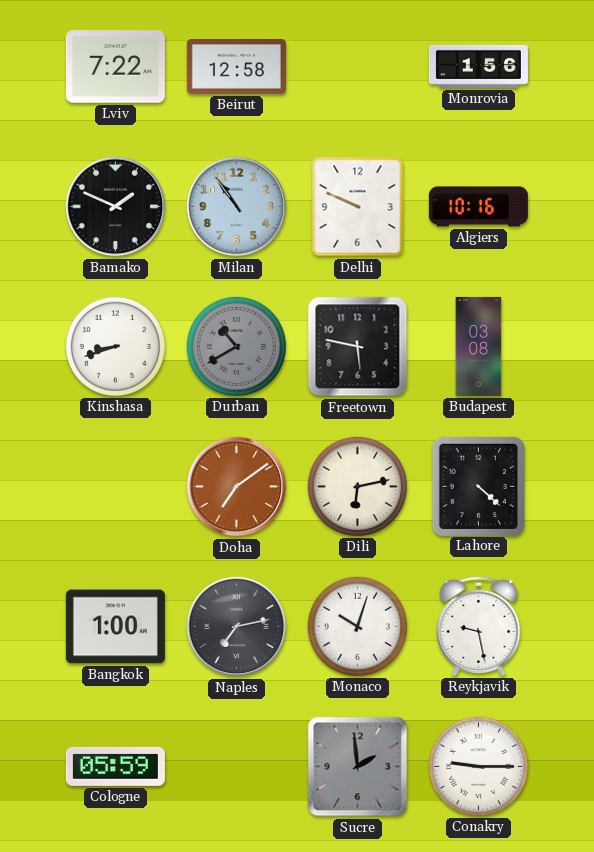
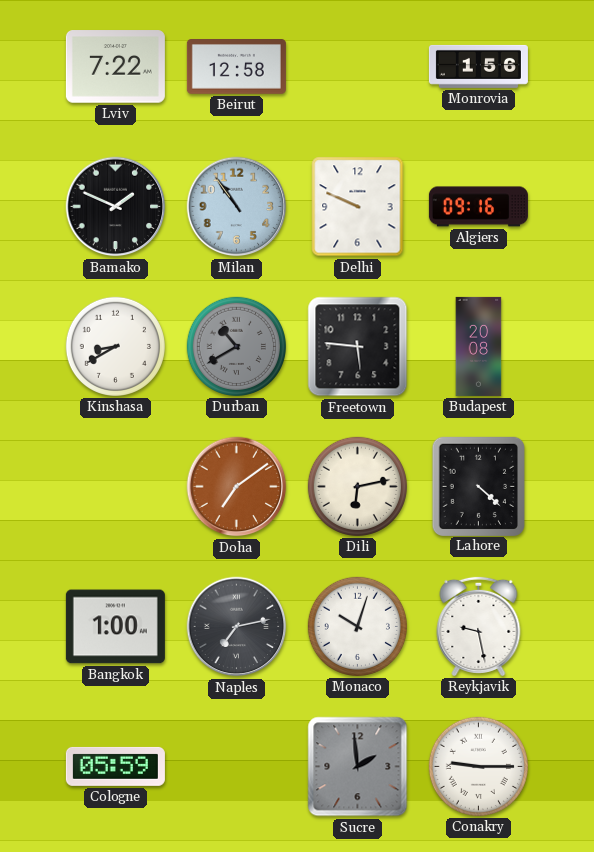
Algiers: 10:16 -> 09:16
Kinshasa: 8:42 -> 8:40
Freetown: 5:47 -> 5:46
Budapest: 03:08 -> 20:08
